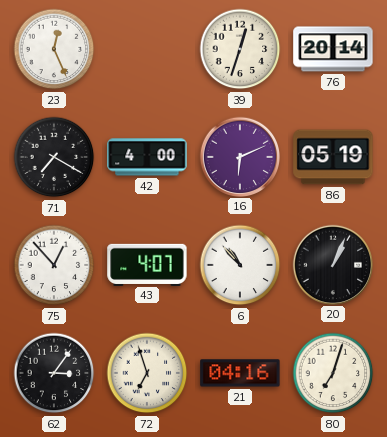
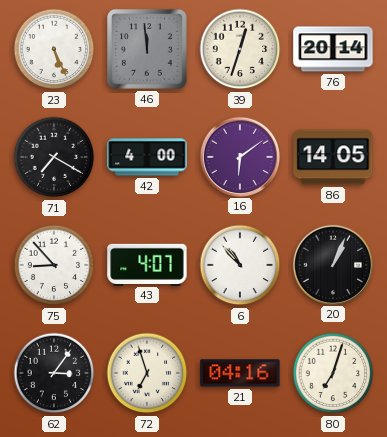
23: 12:26 -> 5:26
46: none -> 11:59
16: 6:11 -> 6:09
86: 05:19 -> 14:05
75: 12:53 -> 8:53
